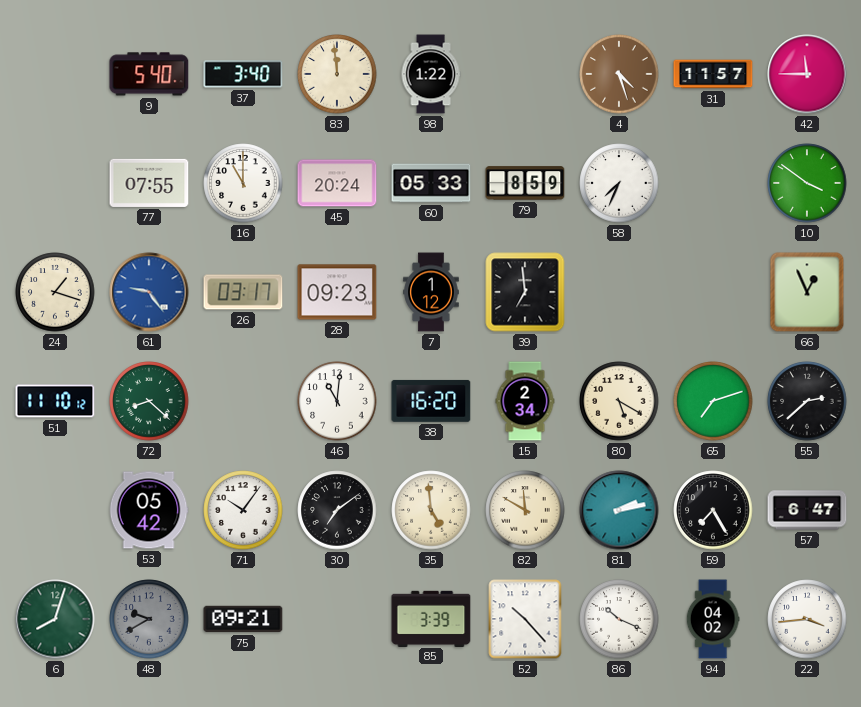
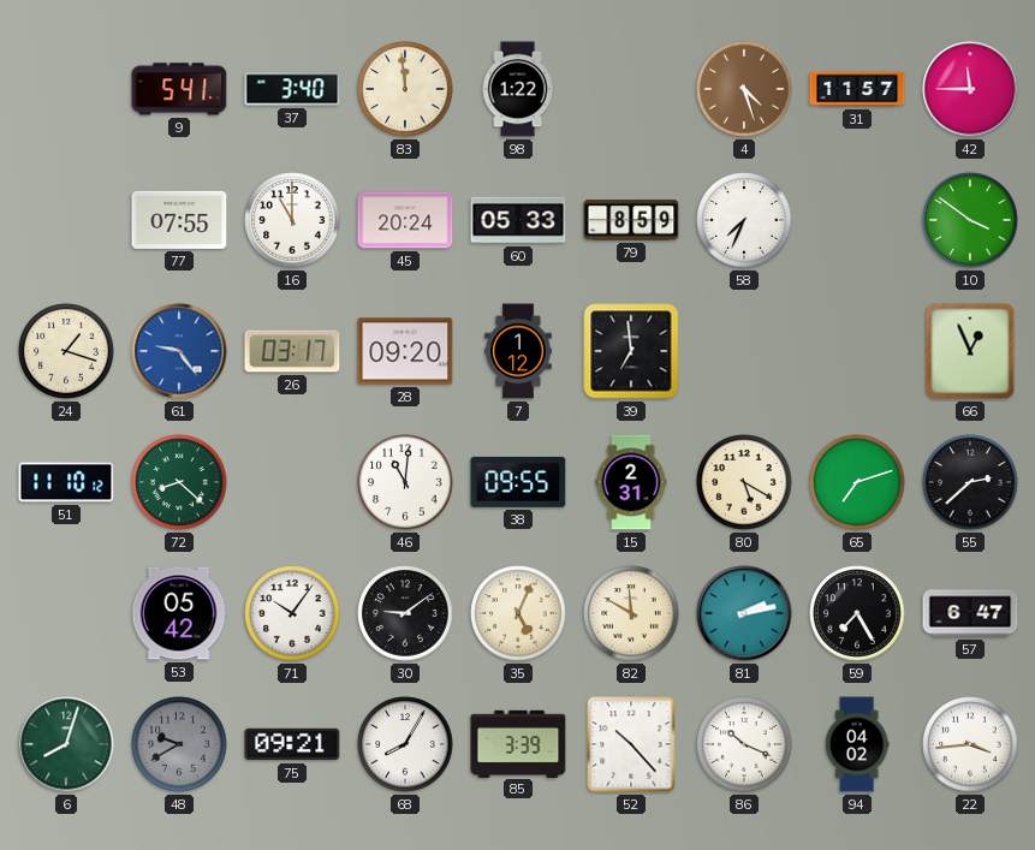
9: 5:40 -> 5:41
28: 09:23 -> 09:20
38: 16:20 -> 09:55
15: 2:34 -> 2:31
30: 7:09 -> 9:09
35: 4:59 -> 5:04
68: none -> 8:05
